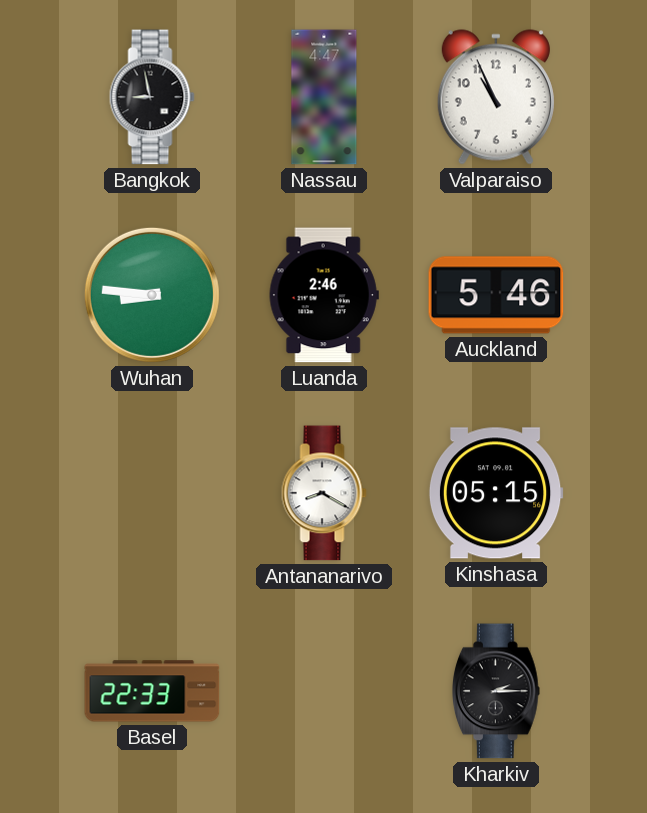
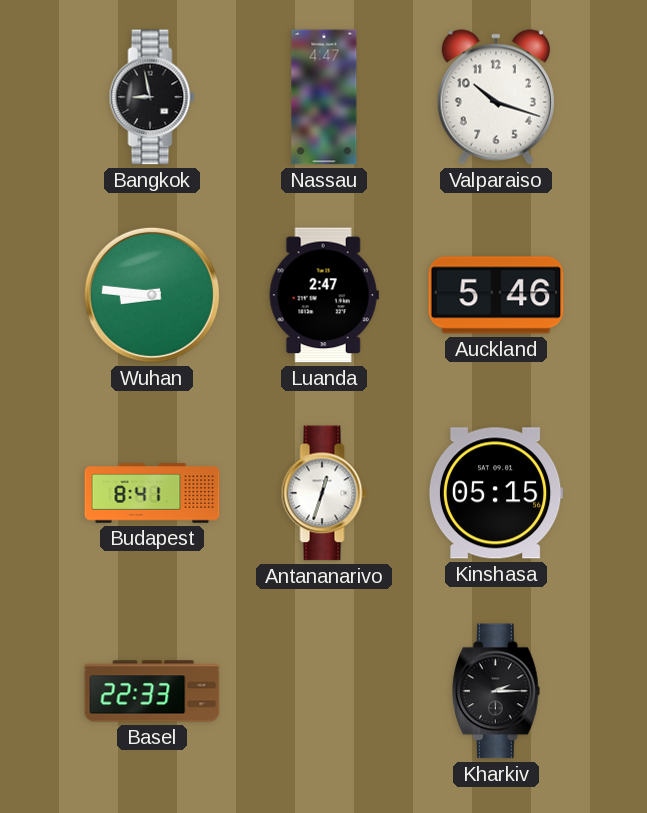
Valparaiso: 10:56 -> 10:18
Luanda: 2:46 -> 2:47
Budapest: none -> 8:41
Antananarivo: 8:20 -> 12:33
